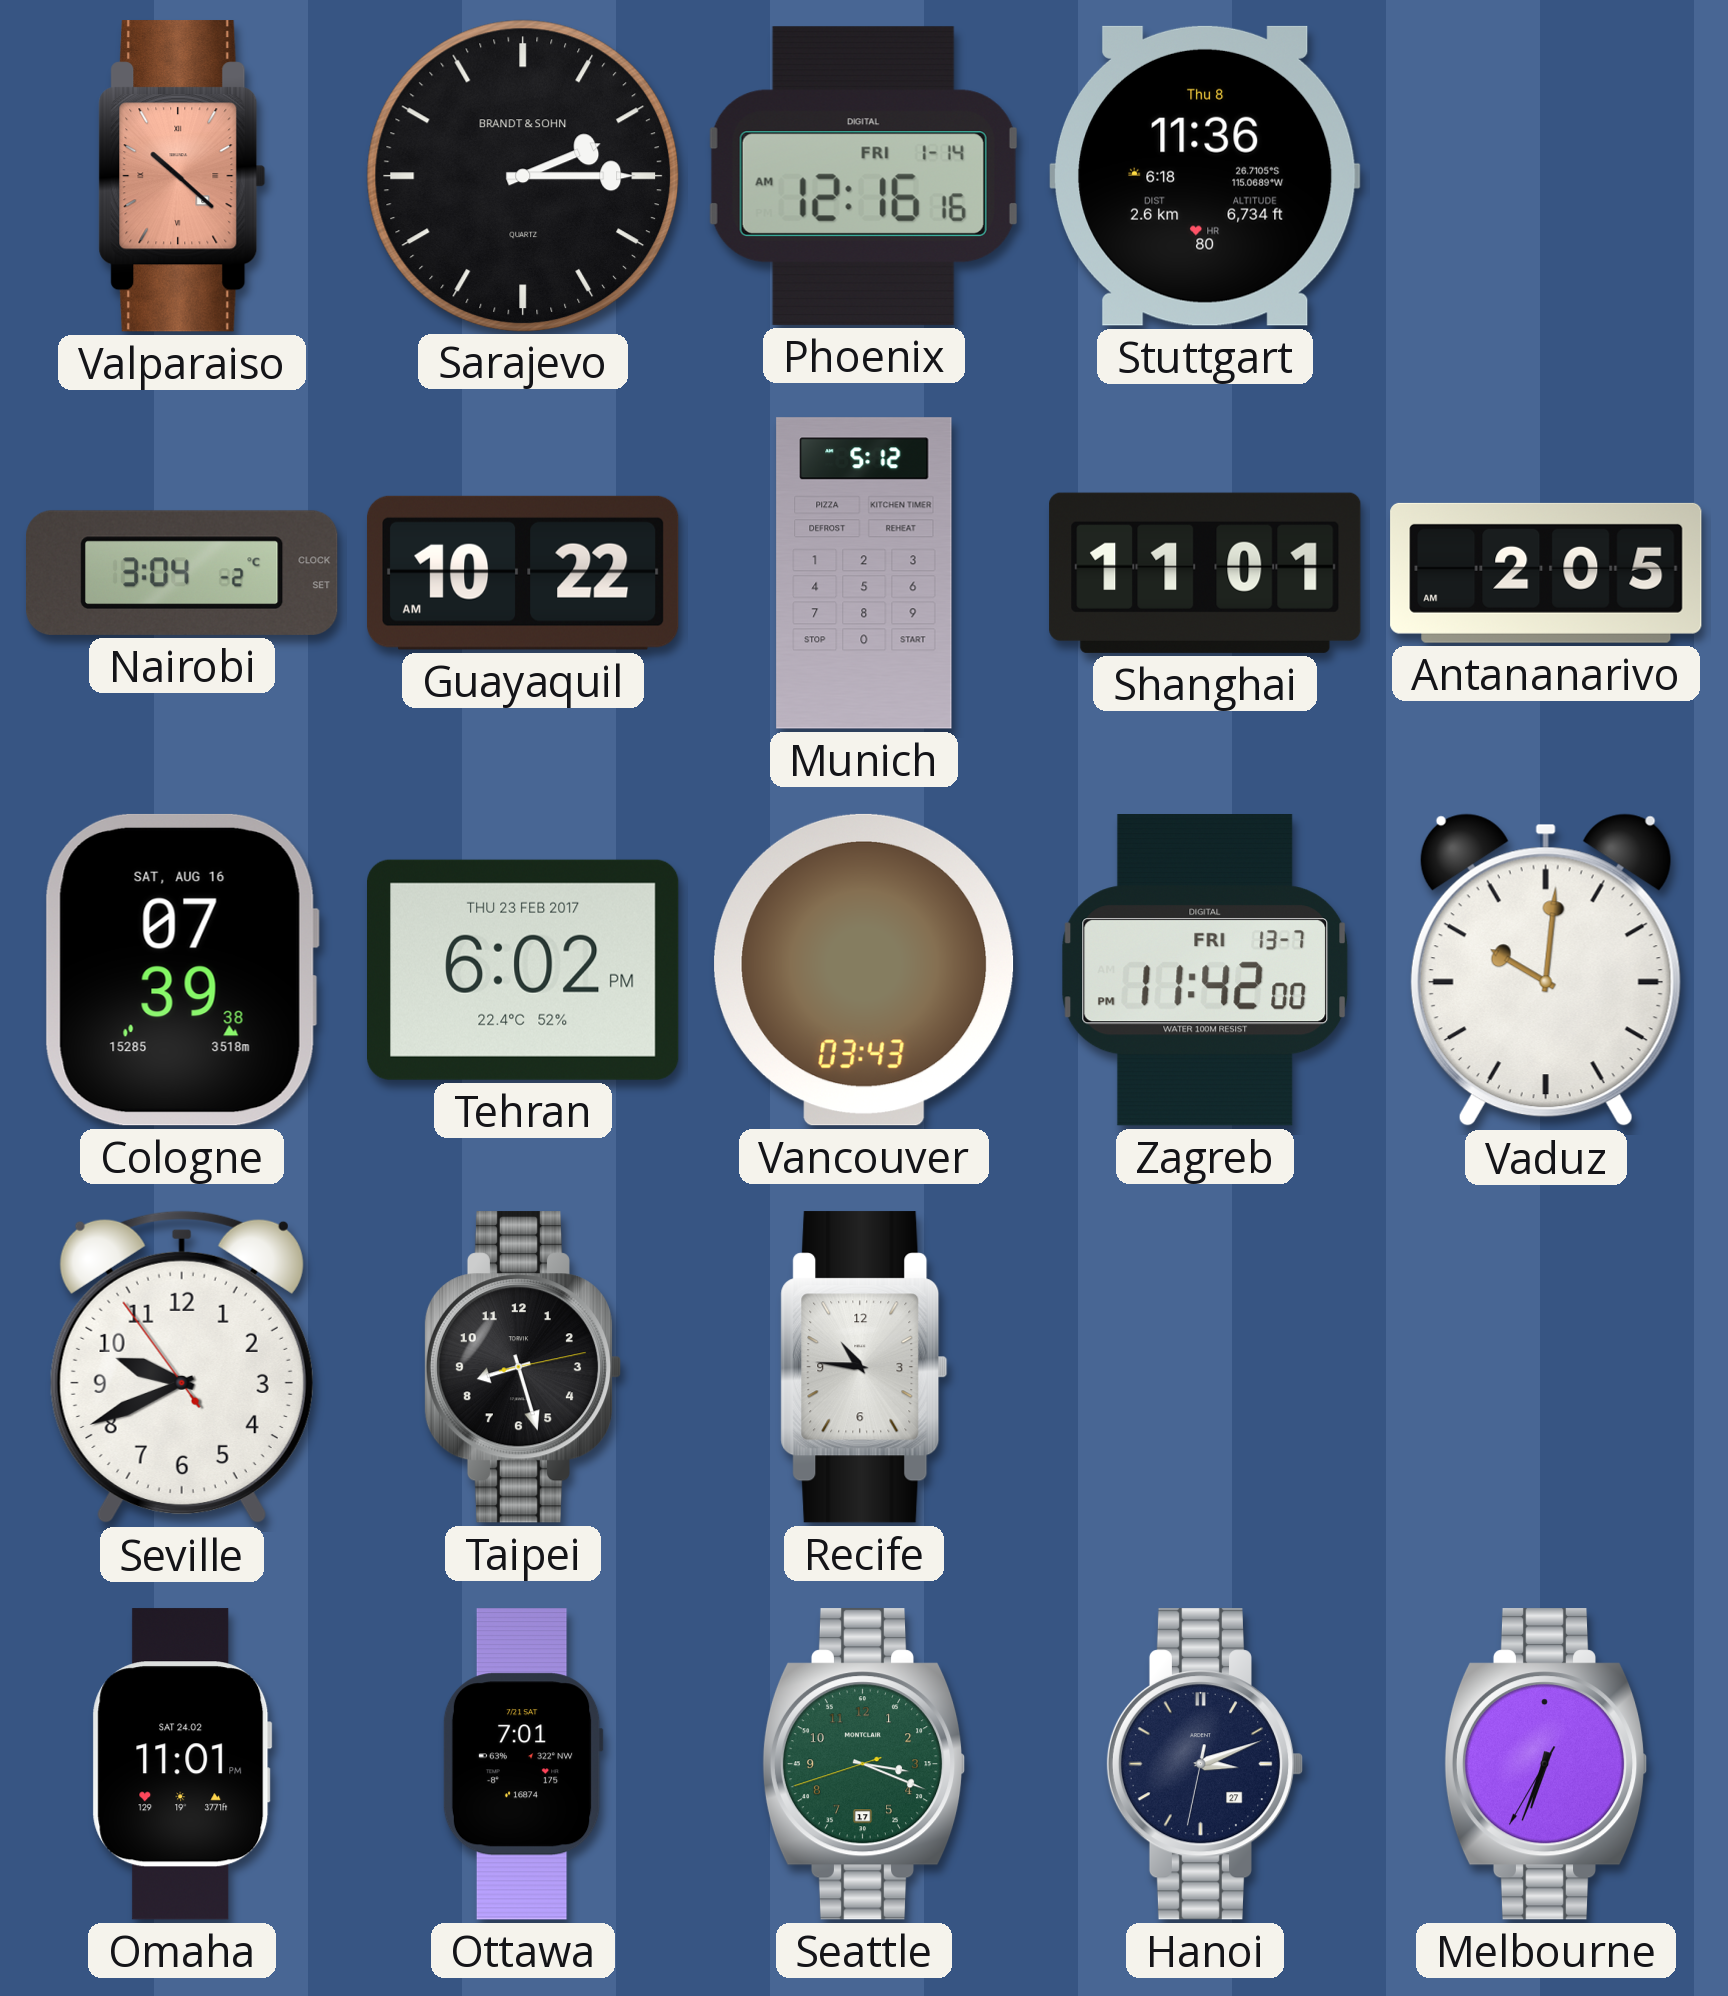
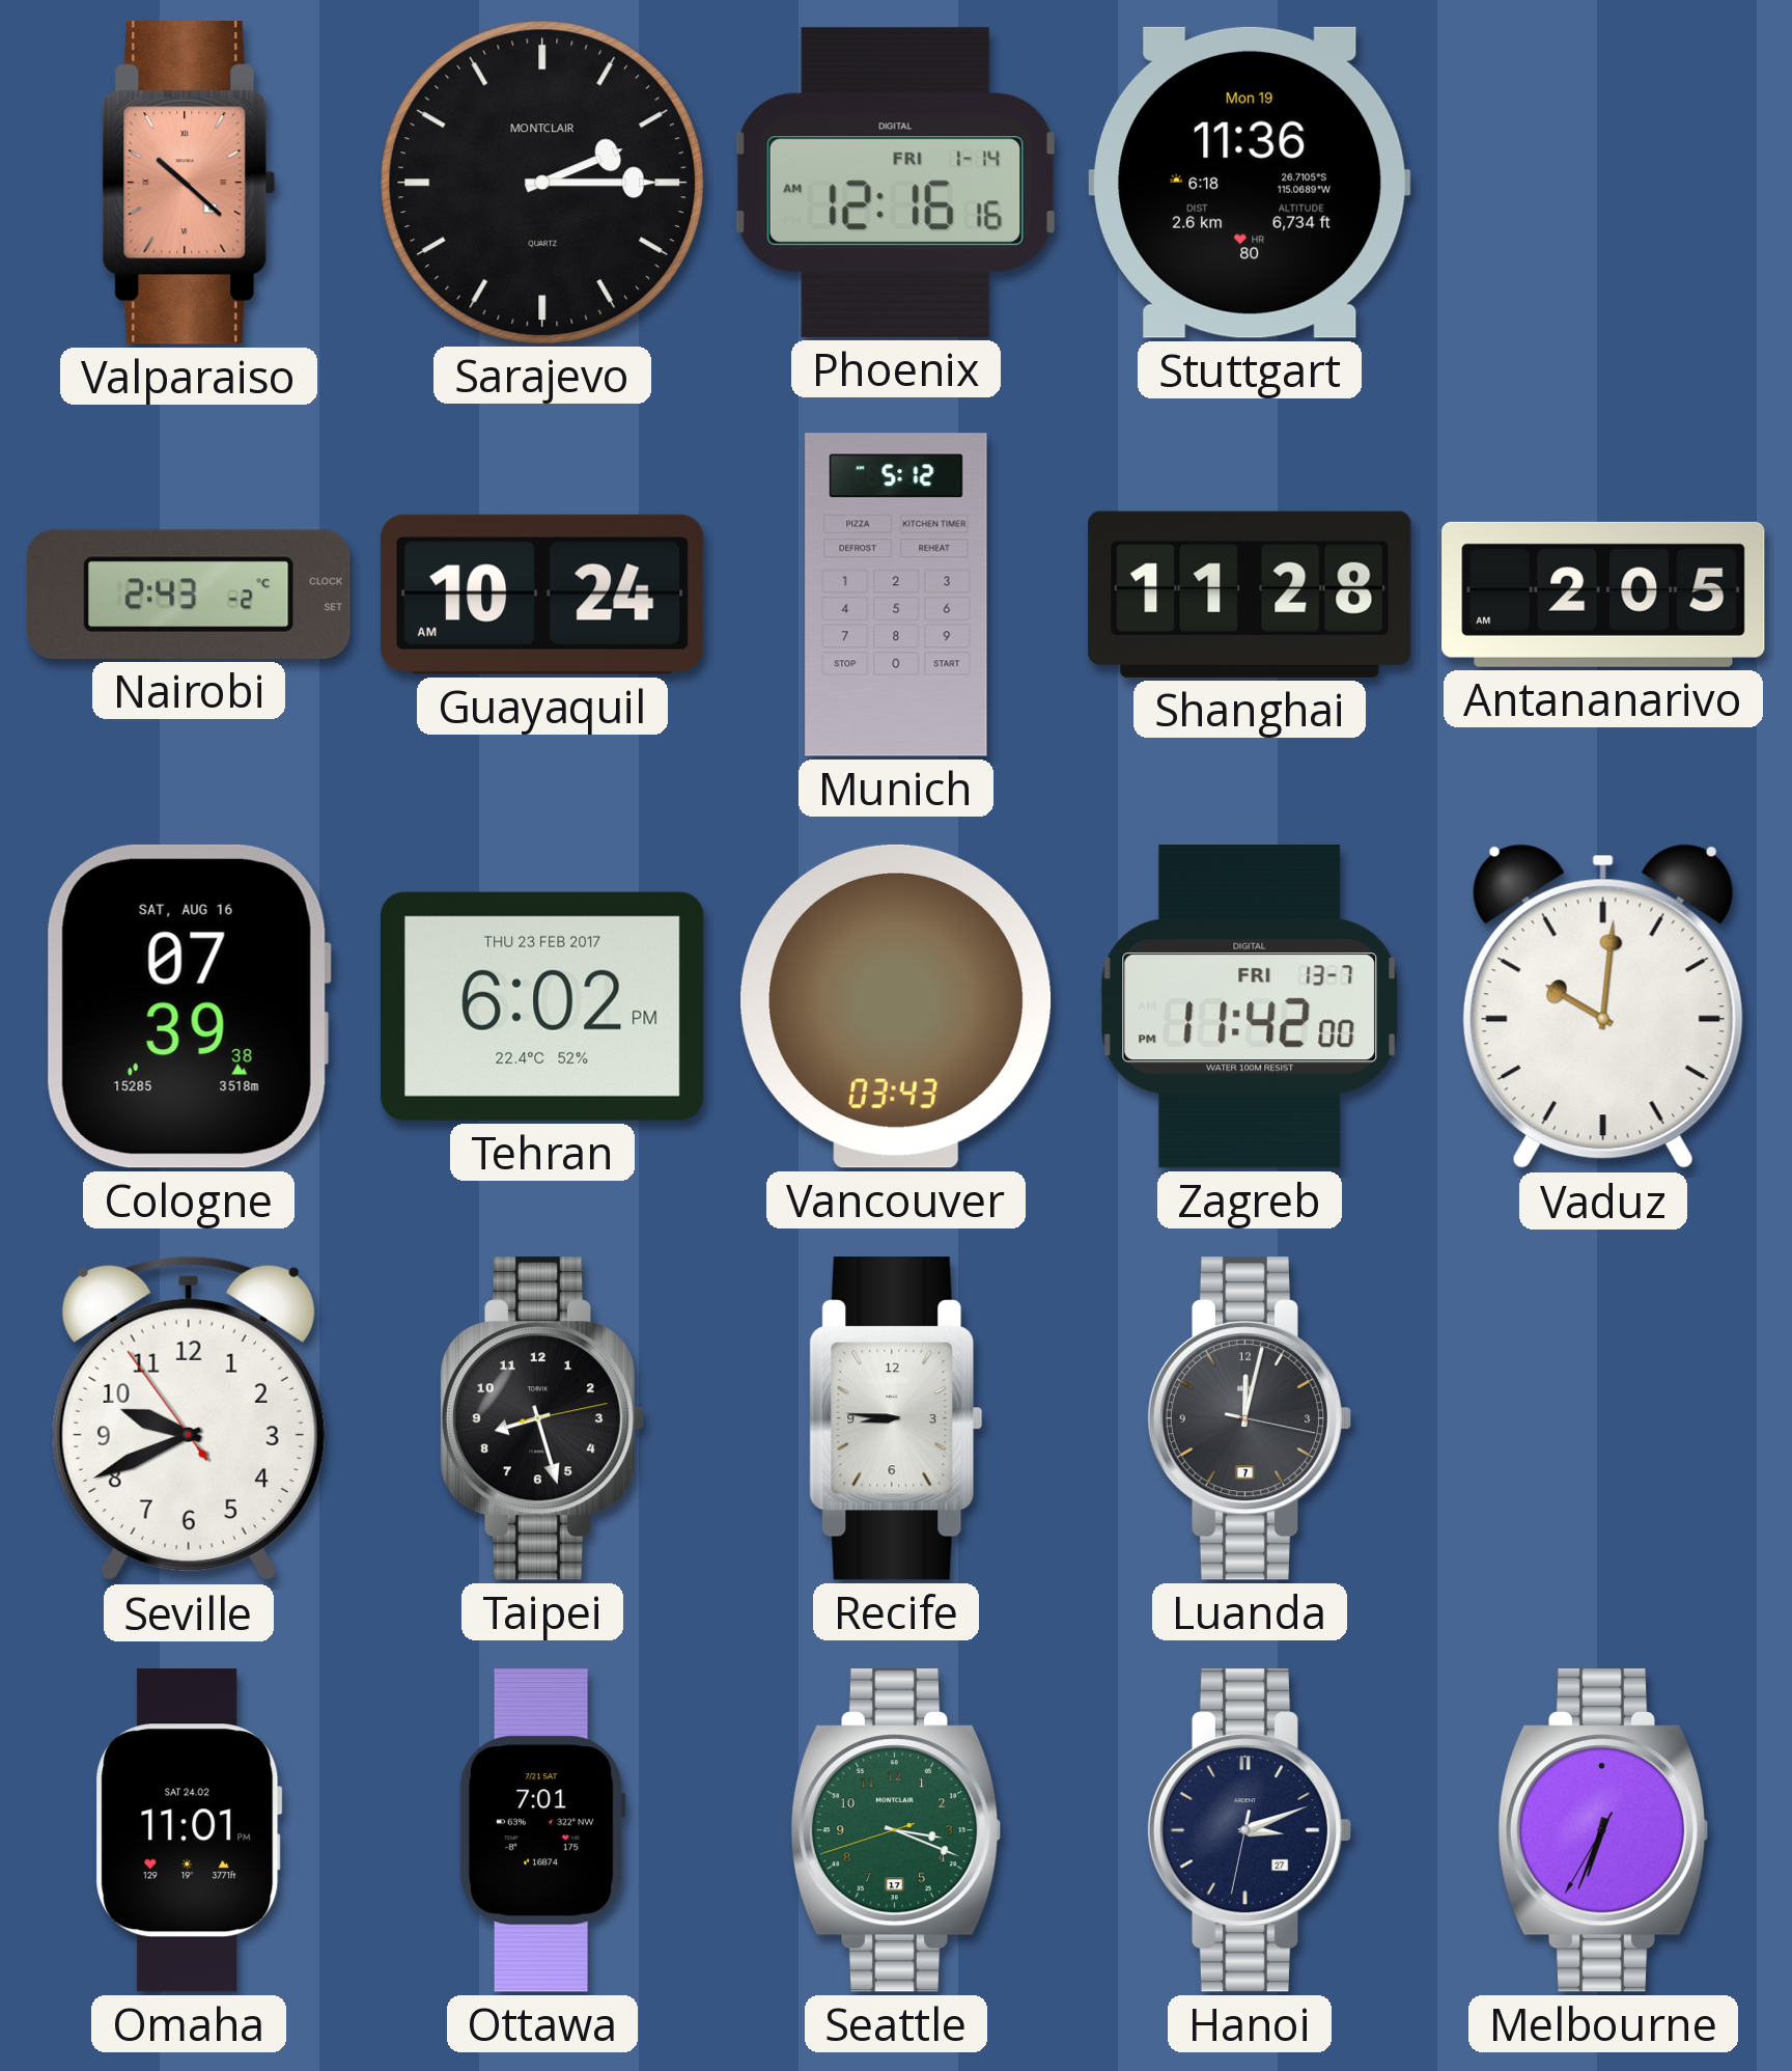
Sarajevo brand: BRANDT & SOHN -> MONTCLAIR
Stuttgart date: Thu 8 -> Mon 19
Nairobi: 3:04 -> 2:43
Guayaquil: 10:22 -> 10:24
Shanghai: 11:01 -> 11:28
Recife: 10:46 -> 8:46
Luanda: none -> 12:02
